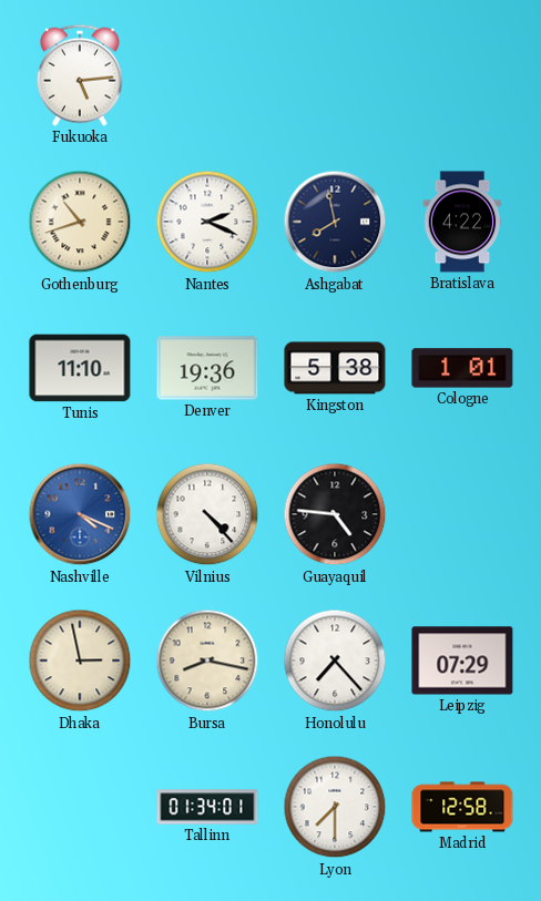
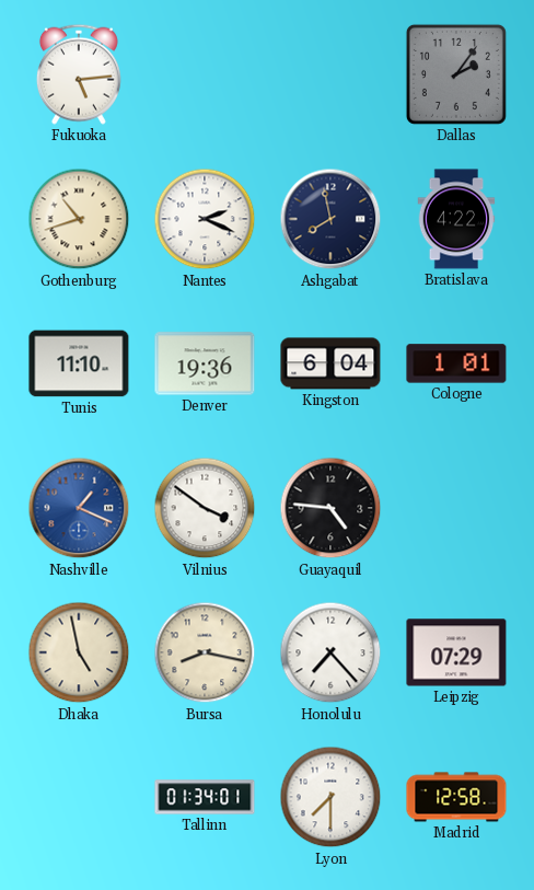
Dallas: none -> 2:06
Kingston: 5:38 -> 6:04
Nashville: 4:19 -> 1:19
Vilnius: 4:23 -> 3:51
Dhaka: 2:58 -> 4:58
